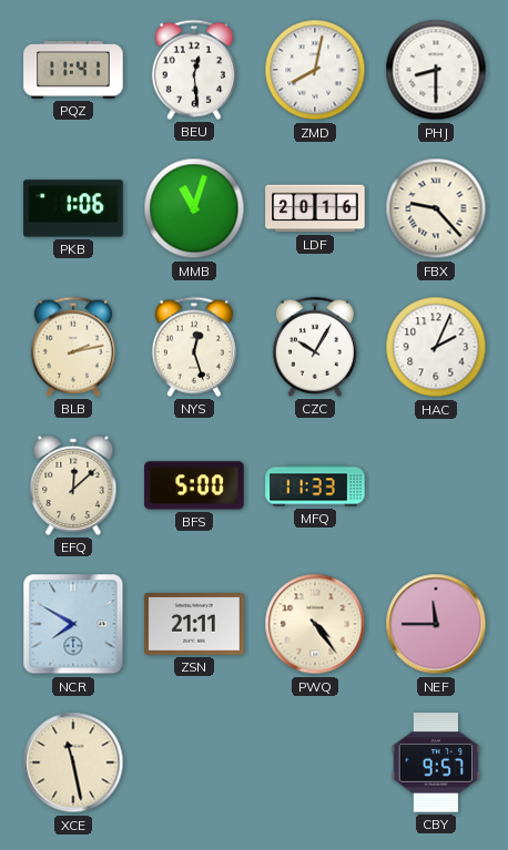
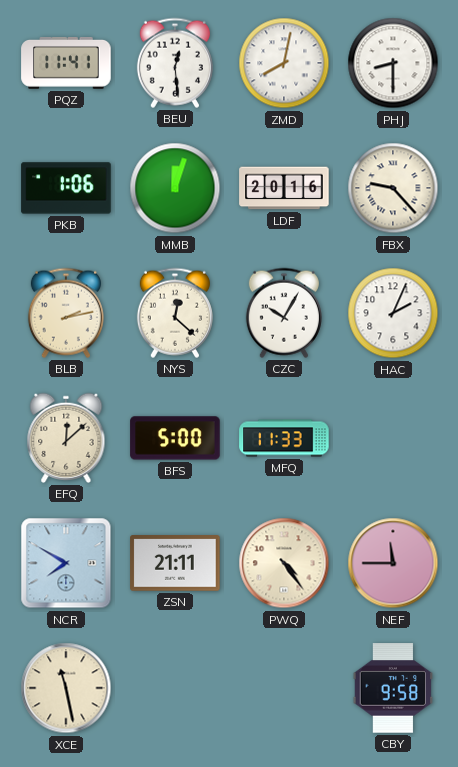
MMB: 11:03 -> 12:03
NYS: 12:27 -> 12:22
CBY: 9:57 -> 9:58
